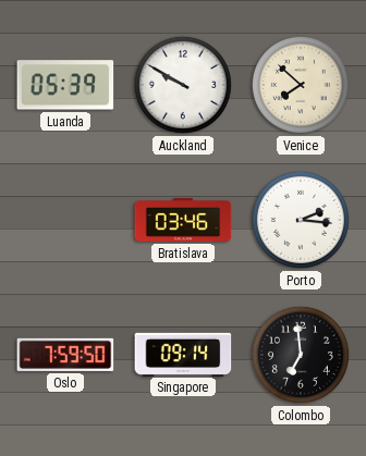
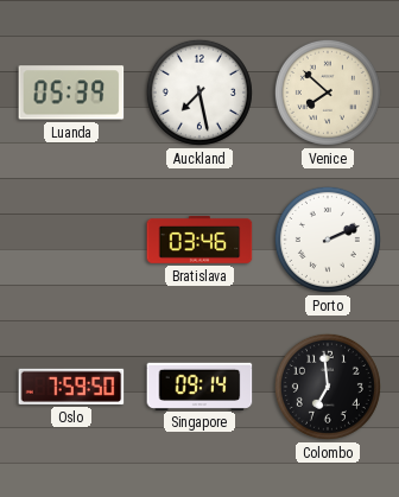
Auckland: 9:50 -> 7:28
Porto: 2:16 -> 2:11
